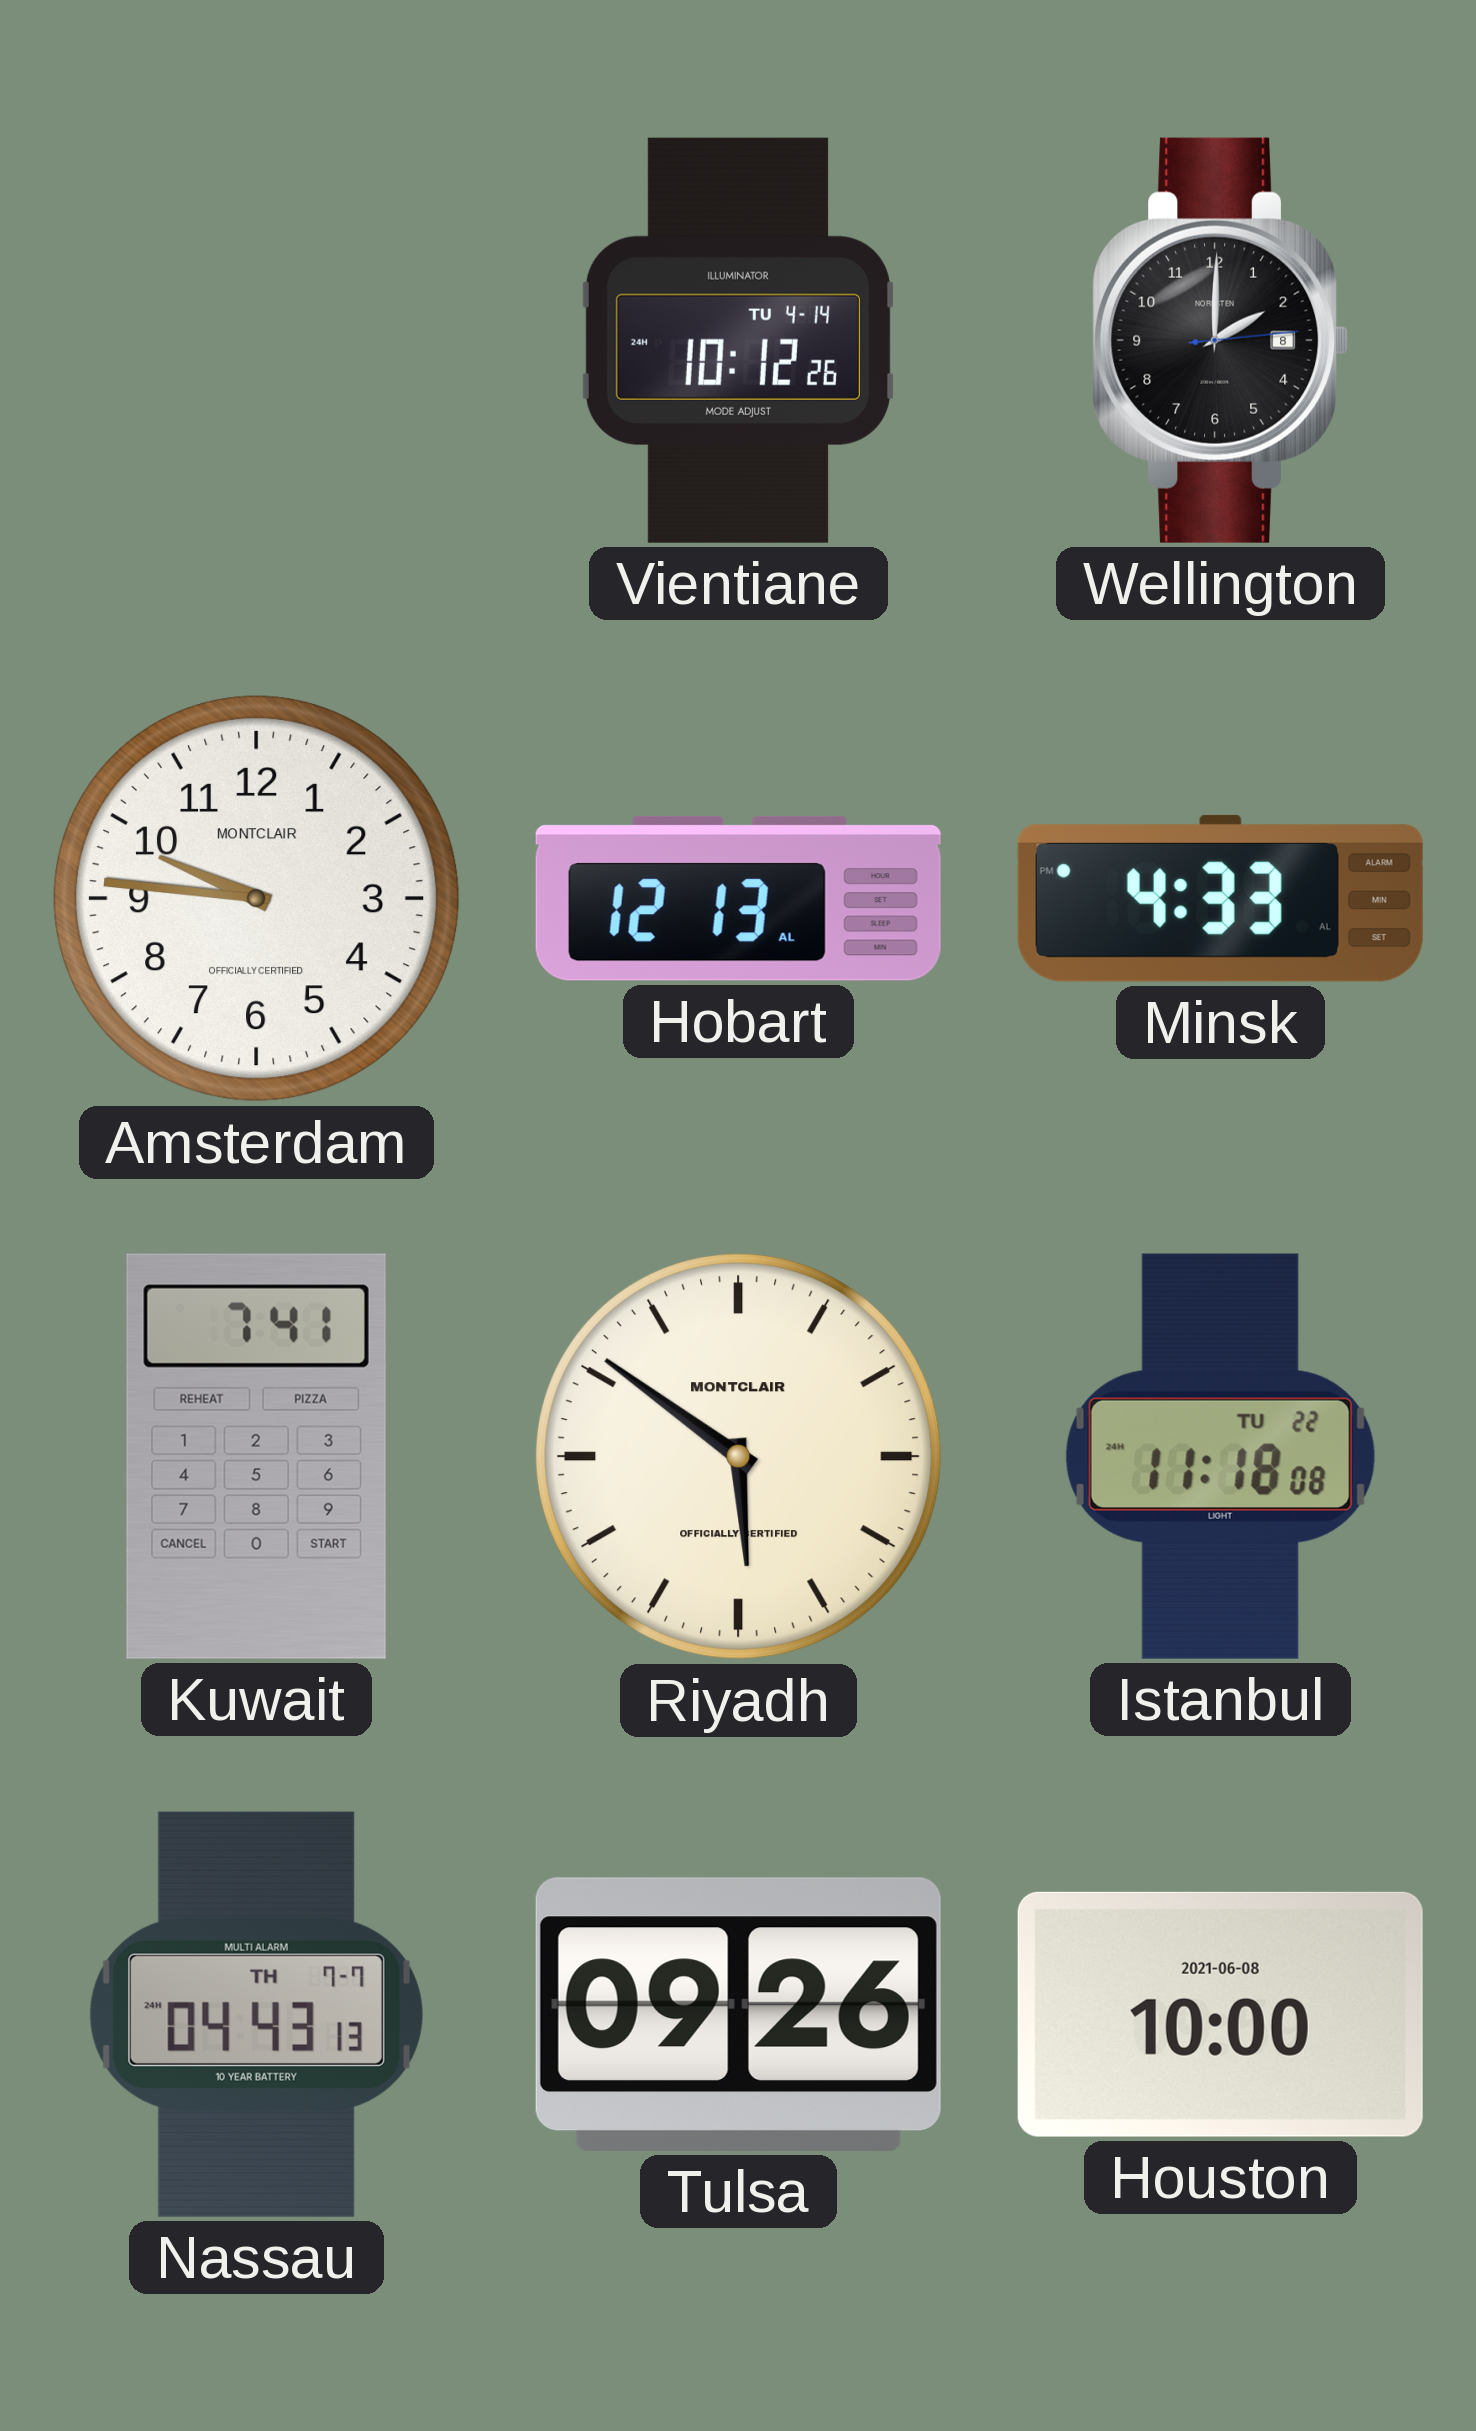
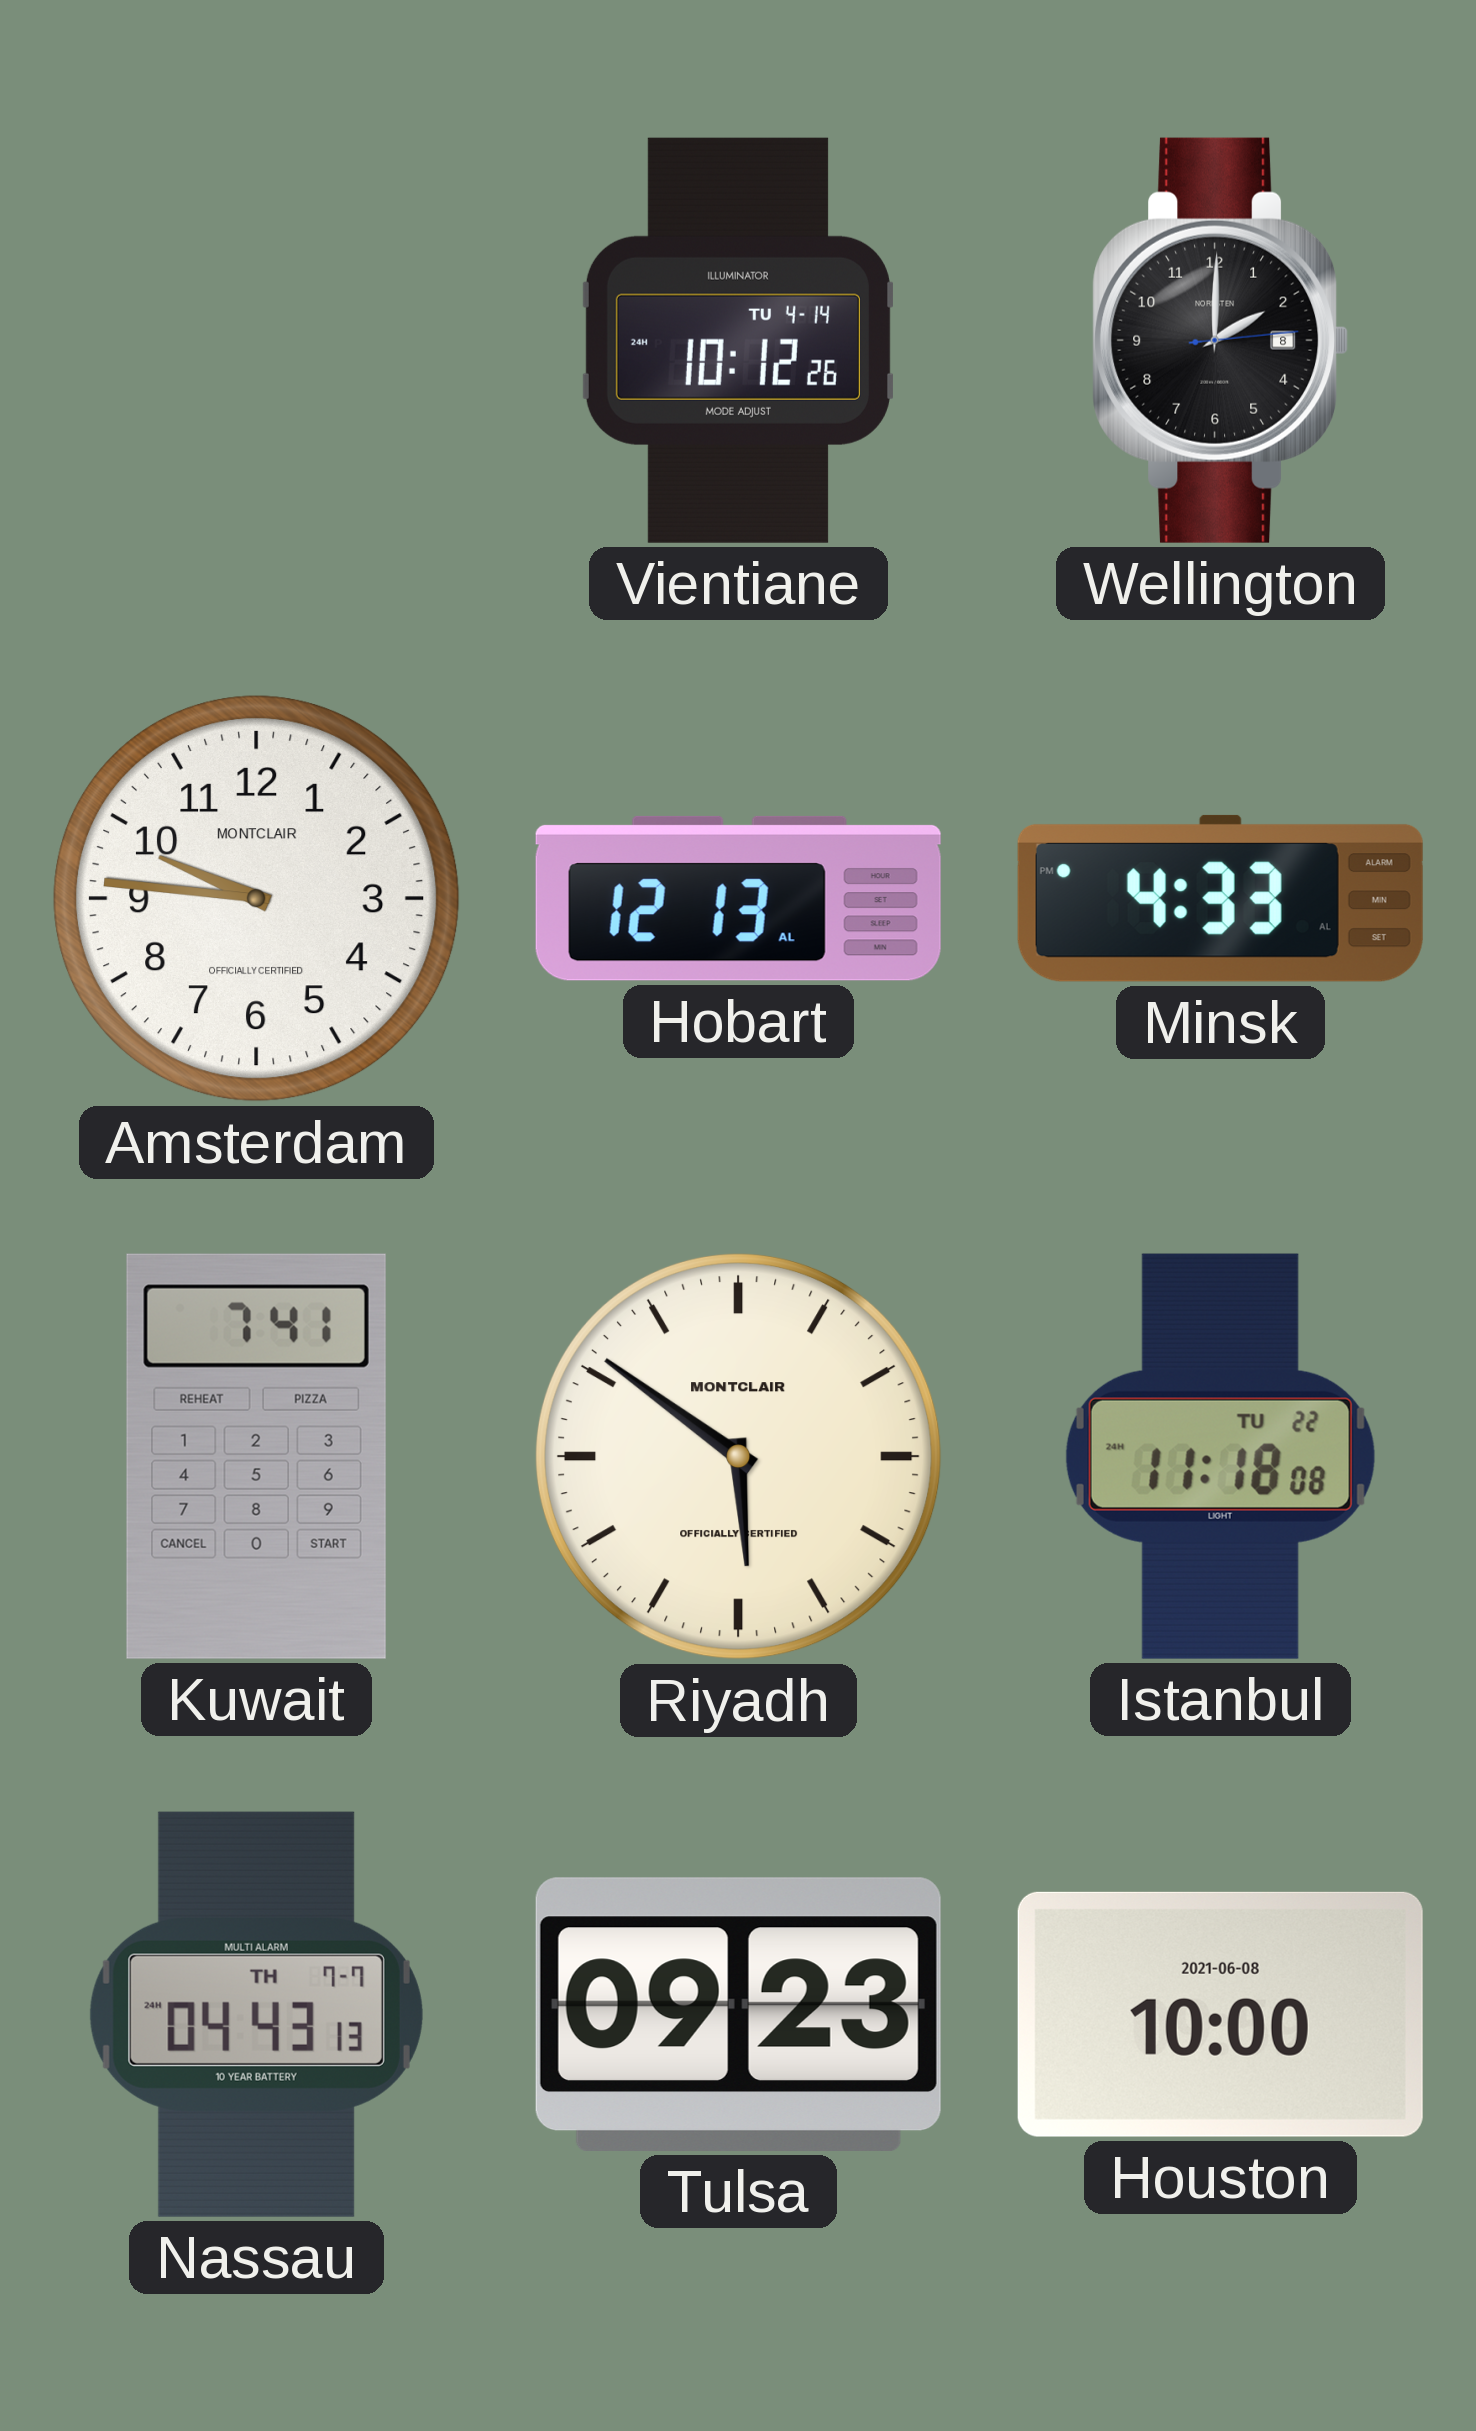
Tulsa: 09:26 -> 09:23
